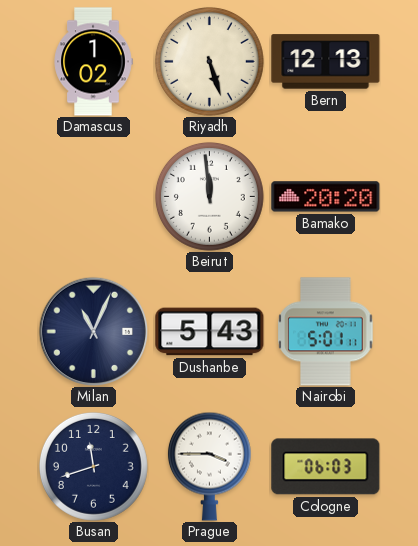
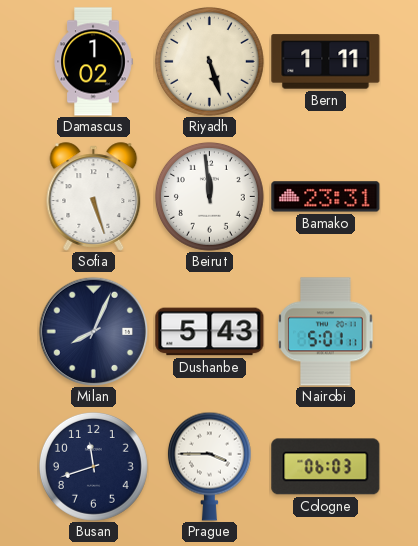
Bern: 12:13 -> 1:11
Sofia: none -> 5:27
Bamako: 20:20 -> 23:31
Milan: 11:04 -> 8:04
